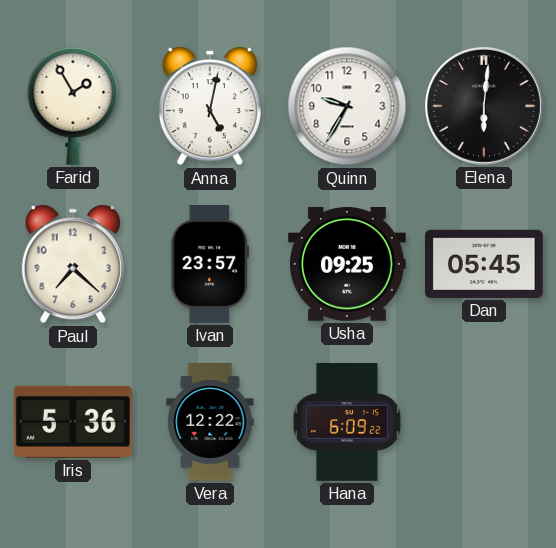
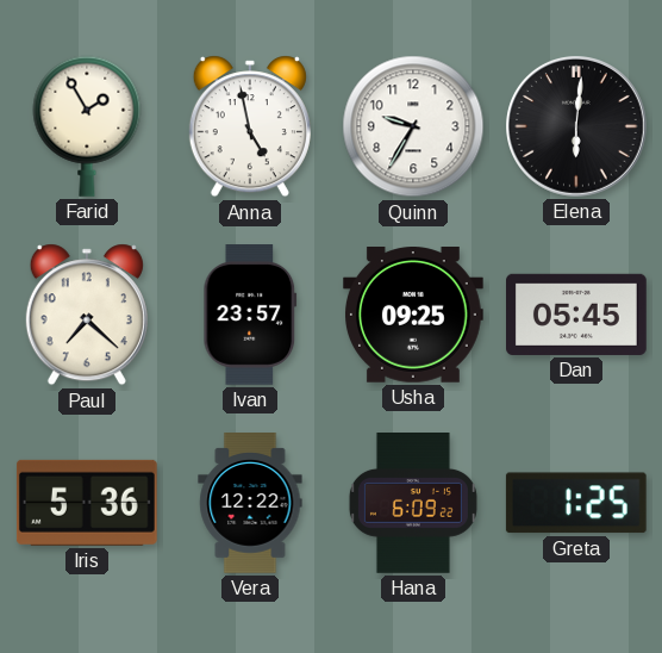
Anna: 5:02 -> 4:58
Greta: none -> 1:25
